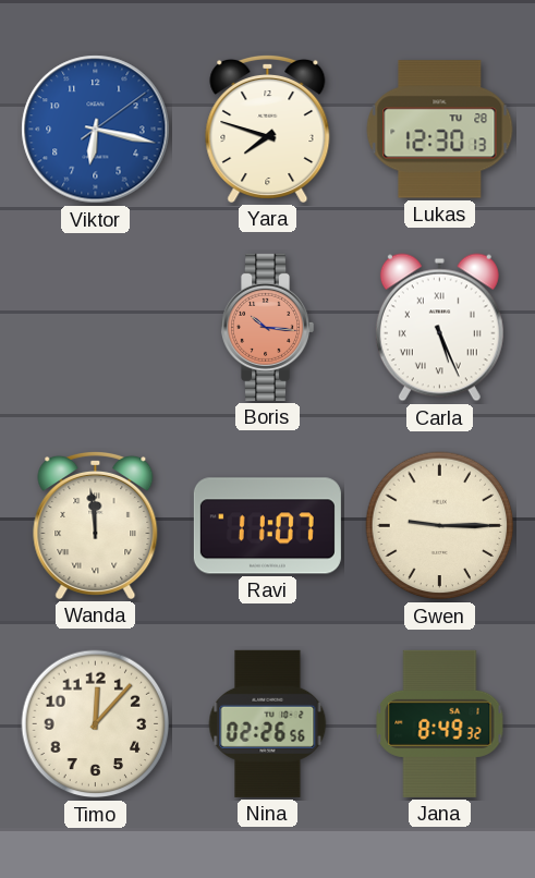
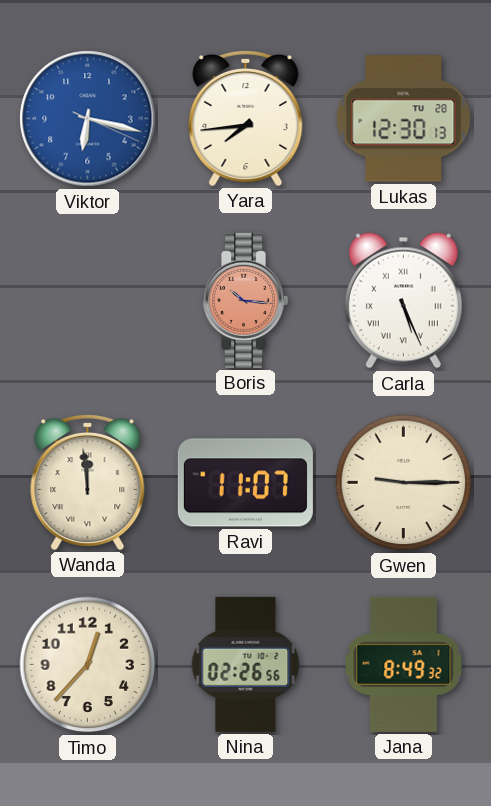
Viktor: 6:17:09 -> 6:17:19
Yara: 7:48 -> 7:44
Timo: 12:07 -> 12:37
